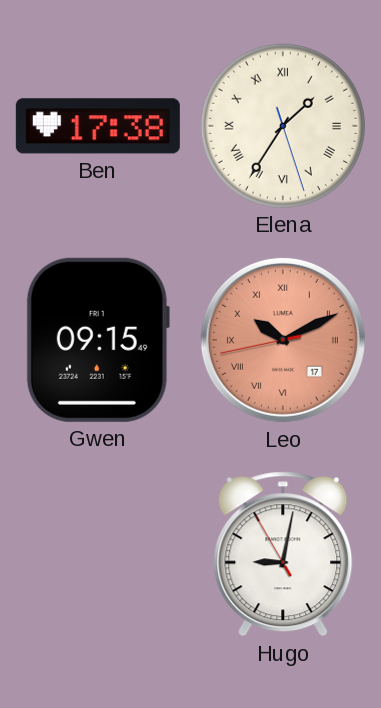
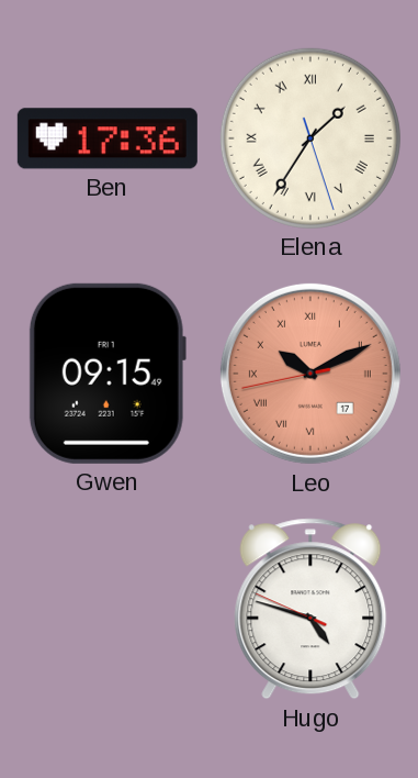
Ben: 17:38 -> 17:36
Hugo: 9:01 -> 4:47
